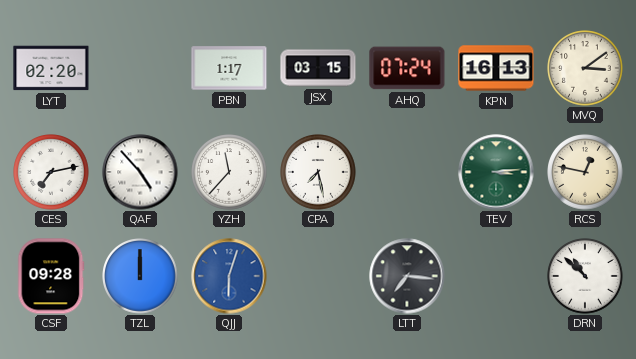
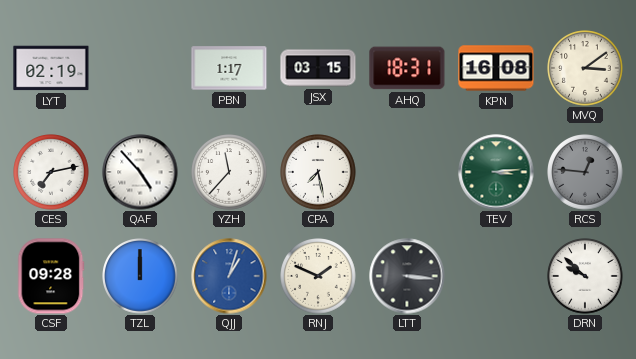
LYT: 02:20 -> 02:19
AHQ: 07:24 -> 18:31
KPN: 16:13 -> 16:08
RCS: 12:47 -> 12:46
RCS dial: cream -> grey
QJJ: 6:03 -> 1:03
RNJ: none -> 1:49
LTT: 7:16 -> 3:16
DRN: 10:52 -> 9:52
